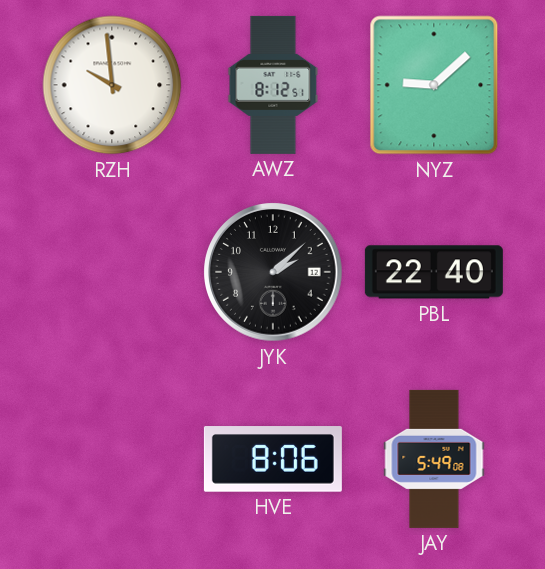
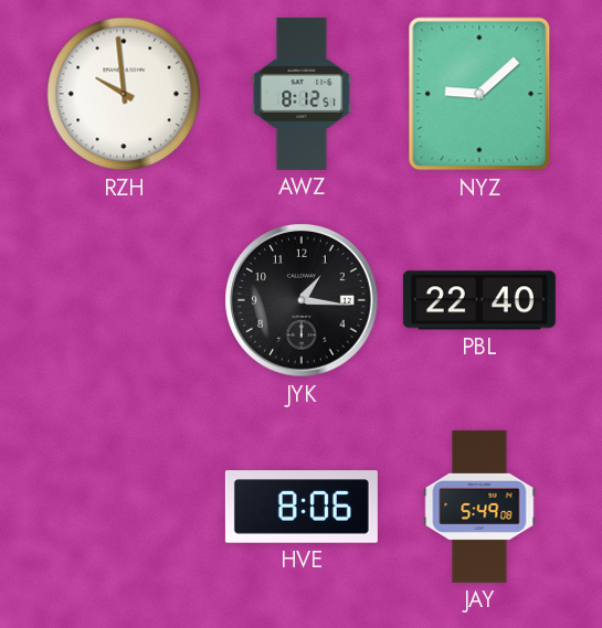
JYK: 2:08 -> 1:16
